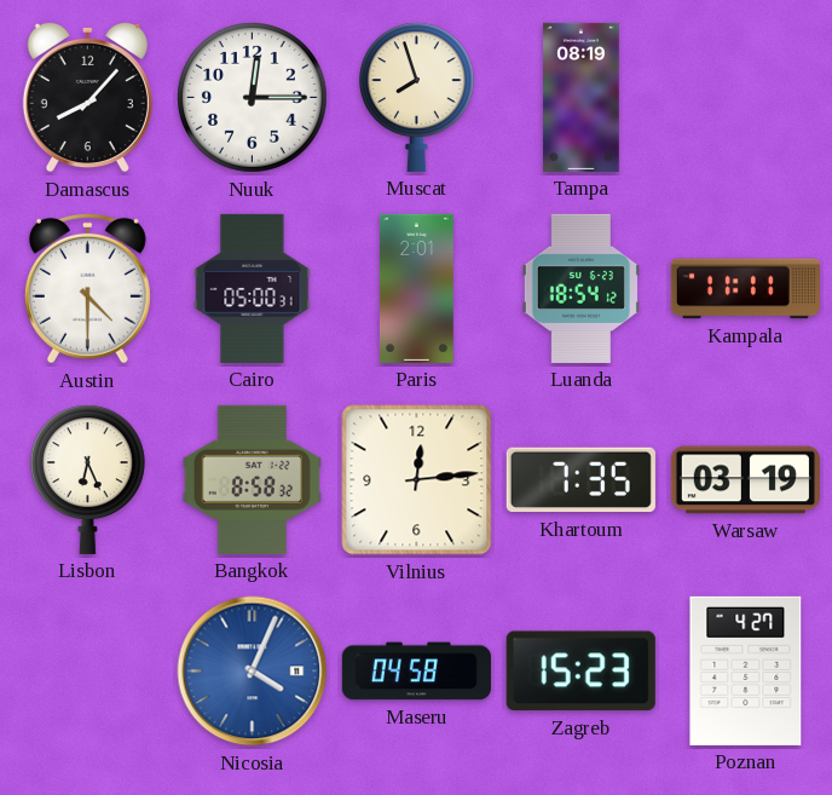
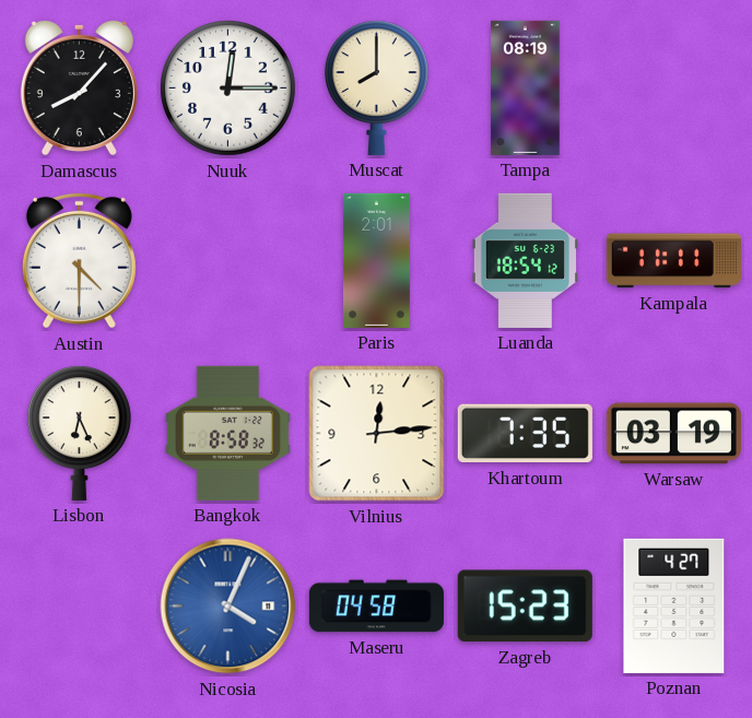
Muscat: 7:57 -> 8:00
Cairo: 05:00 -> none
